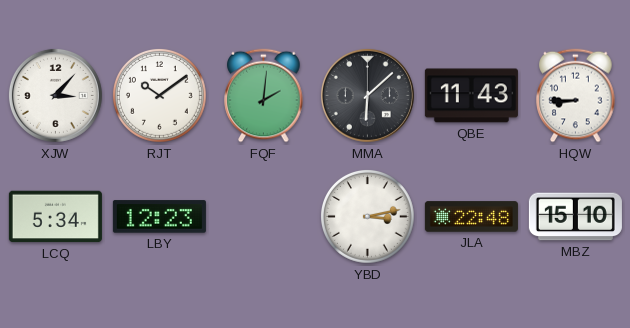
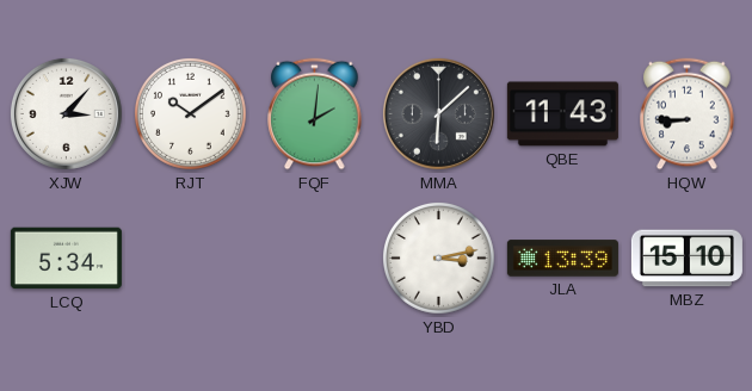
LBY: 12:23 -> none
JLA: 22:48 -> 13:39
